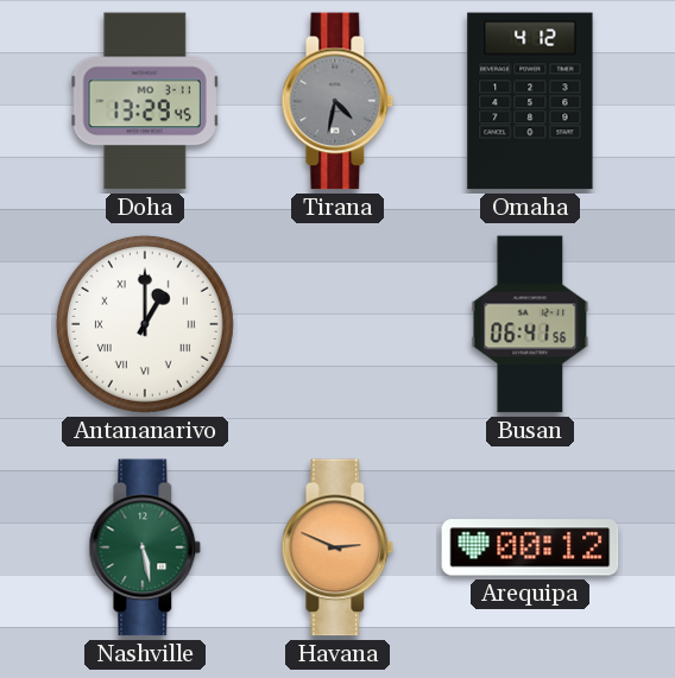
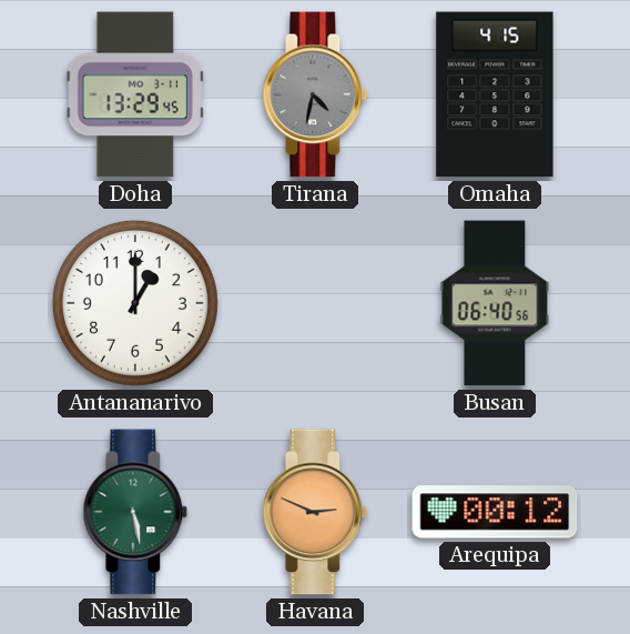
Omaha: 4:12 -> 4:15
Antananarivo numerals: Roman -> Arabic
Busan: 06:41 -> 06:40
